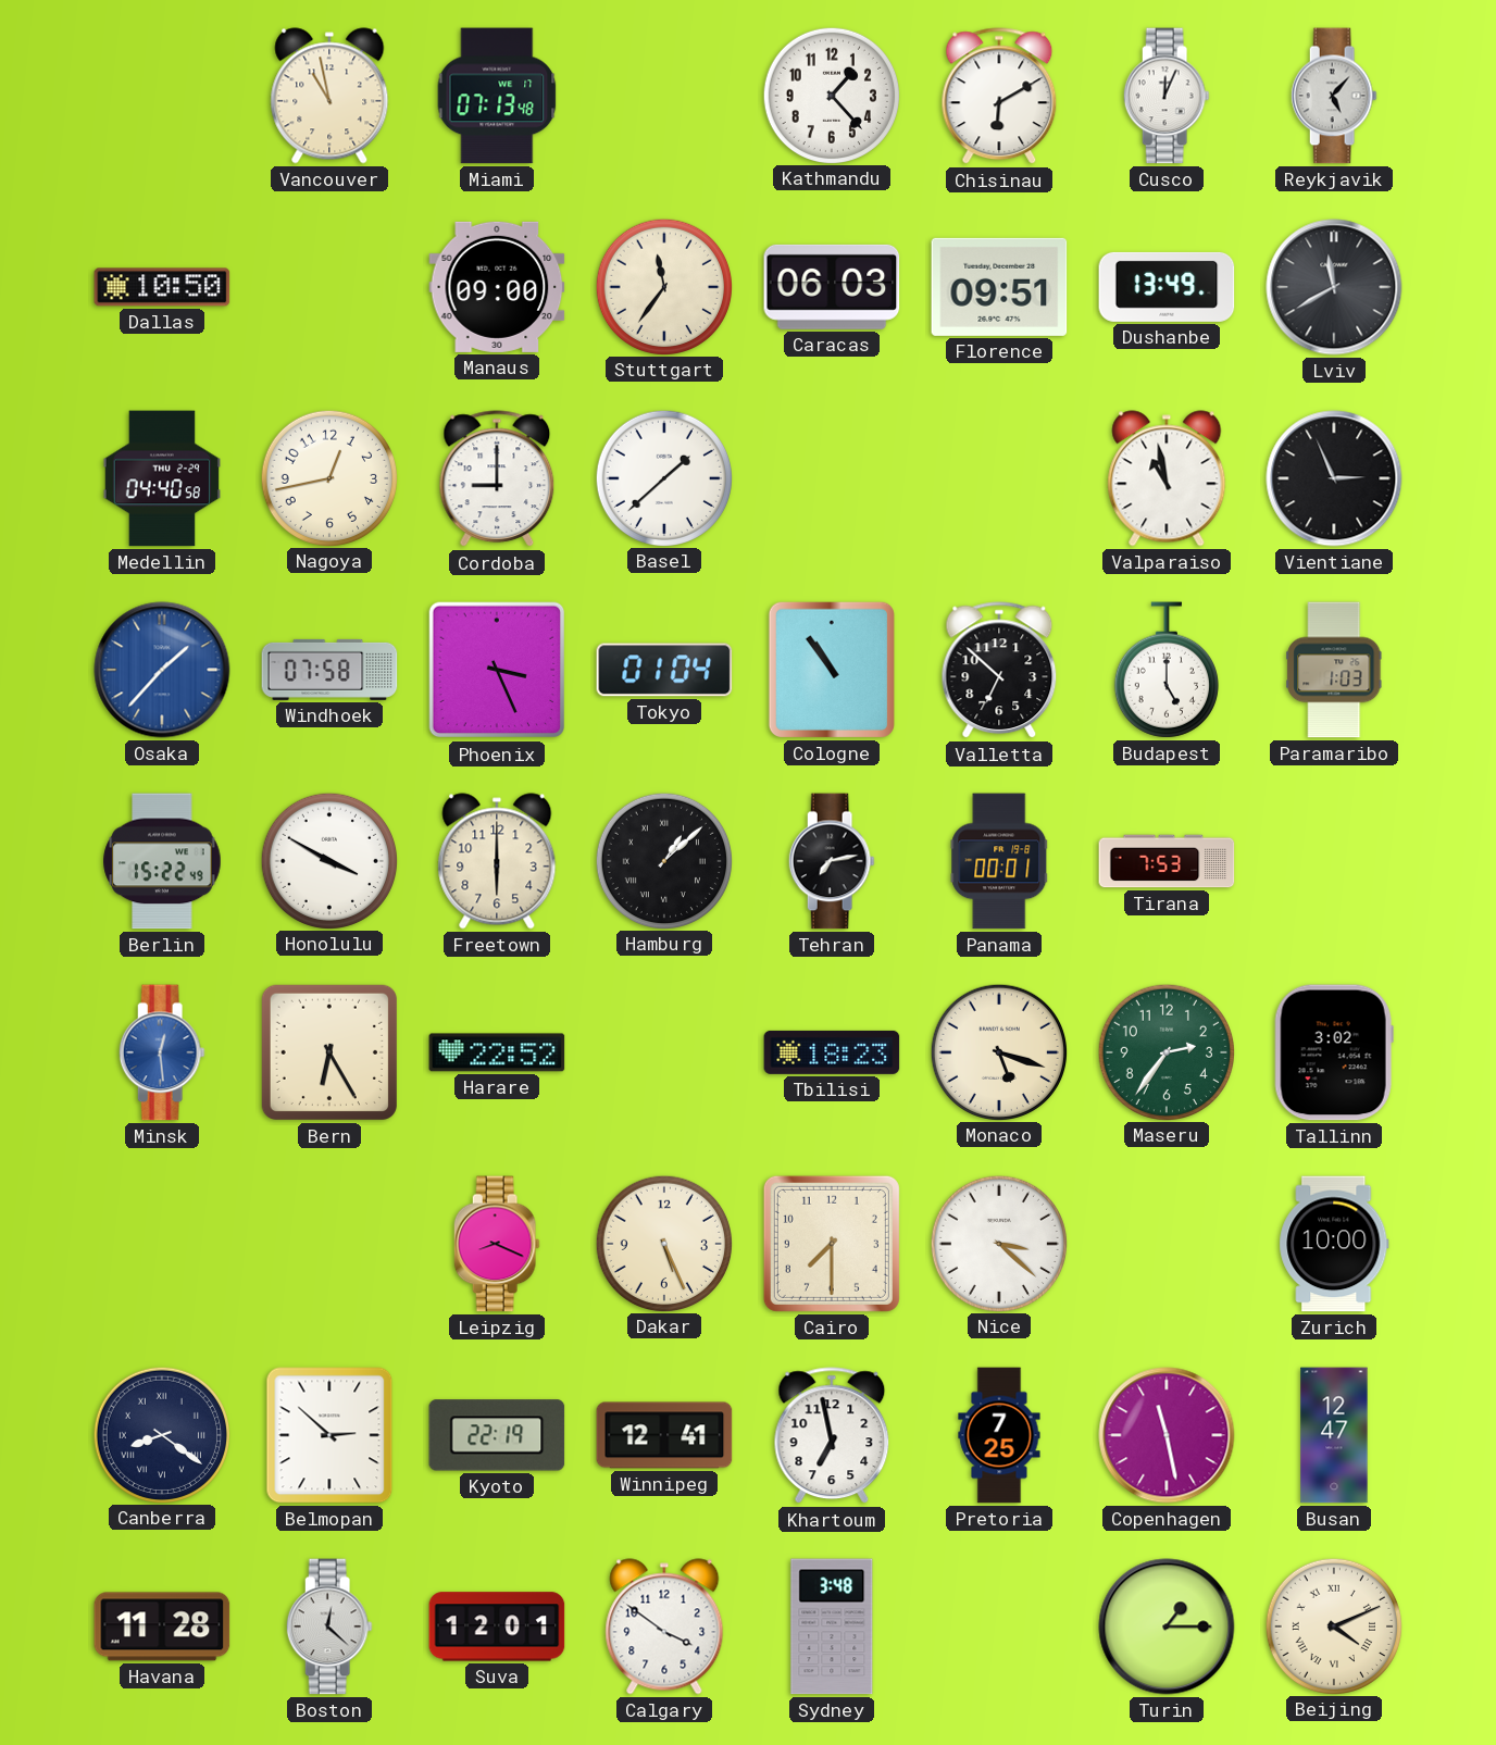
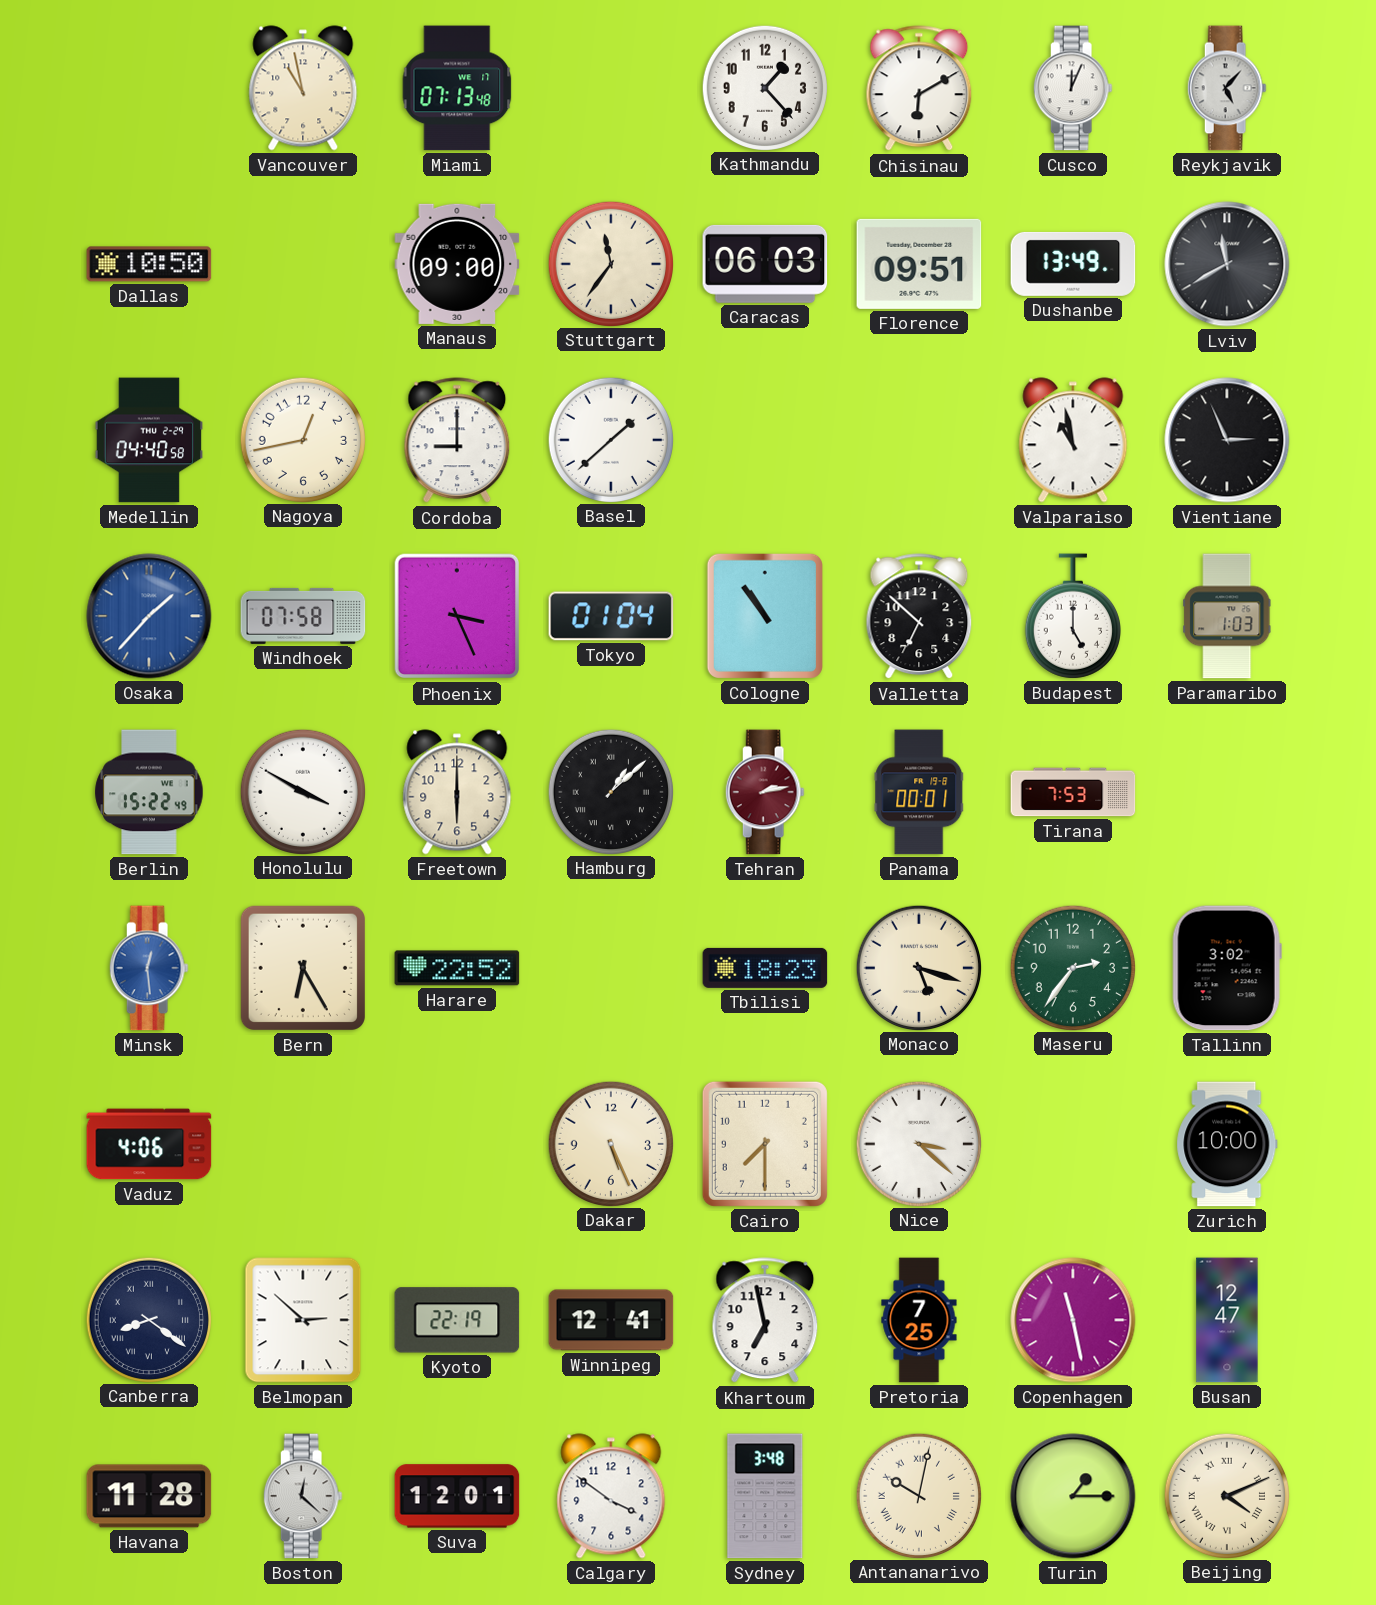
Tehran: 7:13 -> 2:13
Tehran dial: black -> burgundy
Vaduz: none -> 4:06
Leipzig: 8:19 -> none
Antananarivo: none -> 10:02
